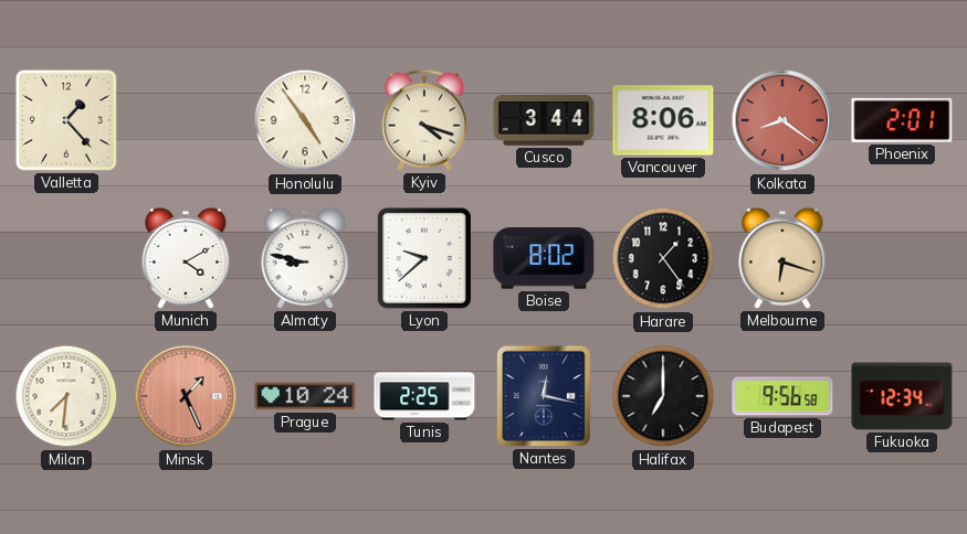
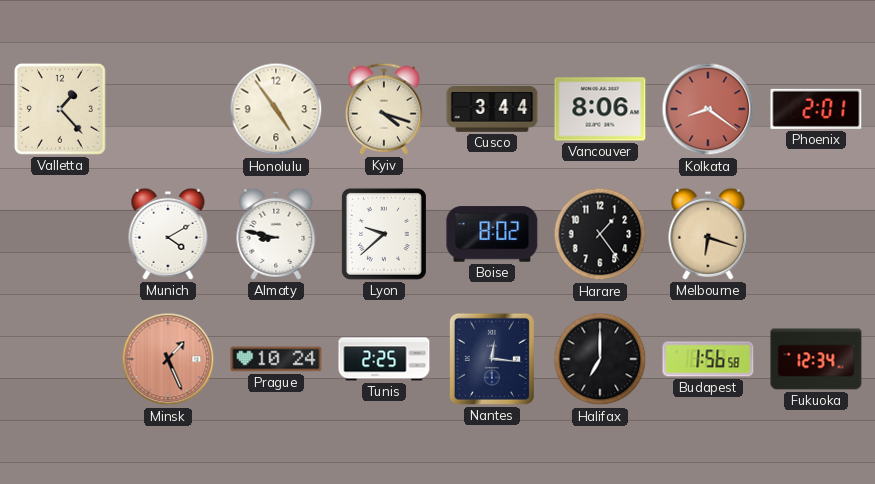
Milan: 7:31 -> none
Nantes: 12:17 -> 12:16
Budapest: 9:56 -> 1:56
